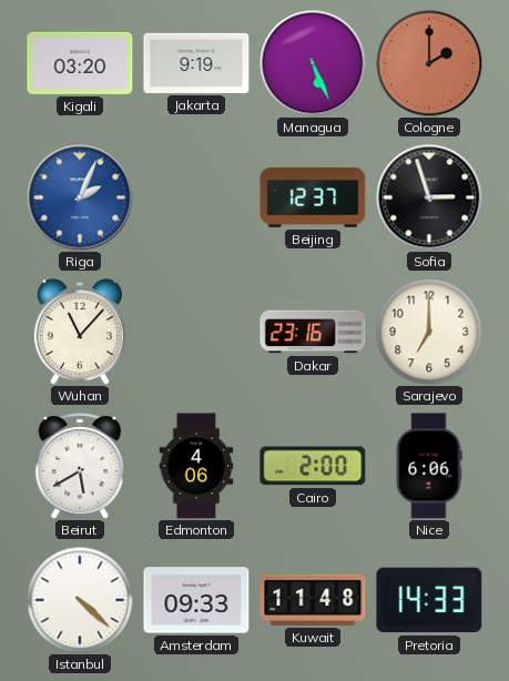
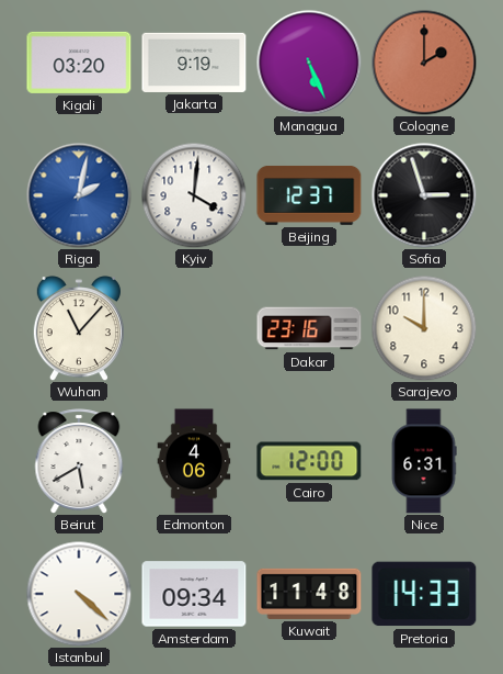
Riga: 2:04 -> 2:02
Kyiv: none -> 4:01
Sarajevo: 7:00 -> 10:00
Cairo: 2:00 -> 12:00
Nice: 6:06 -> 6:31
Amsterdam: 09:33 -> 09:34
